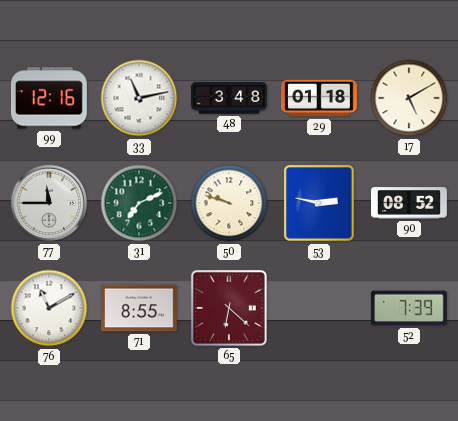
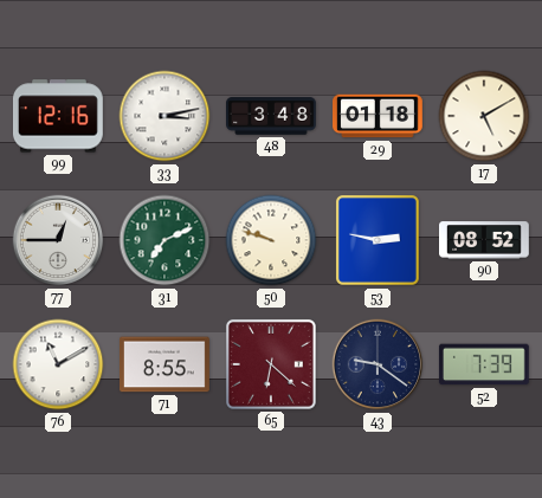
33: 11:13 -> 3:13
77: 11:45 -> 12:45
43: none -> 9:21
